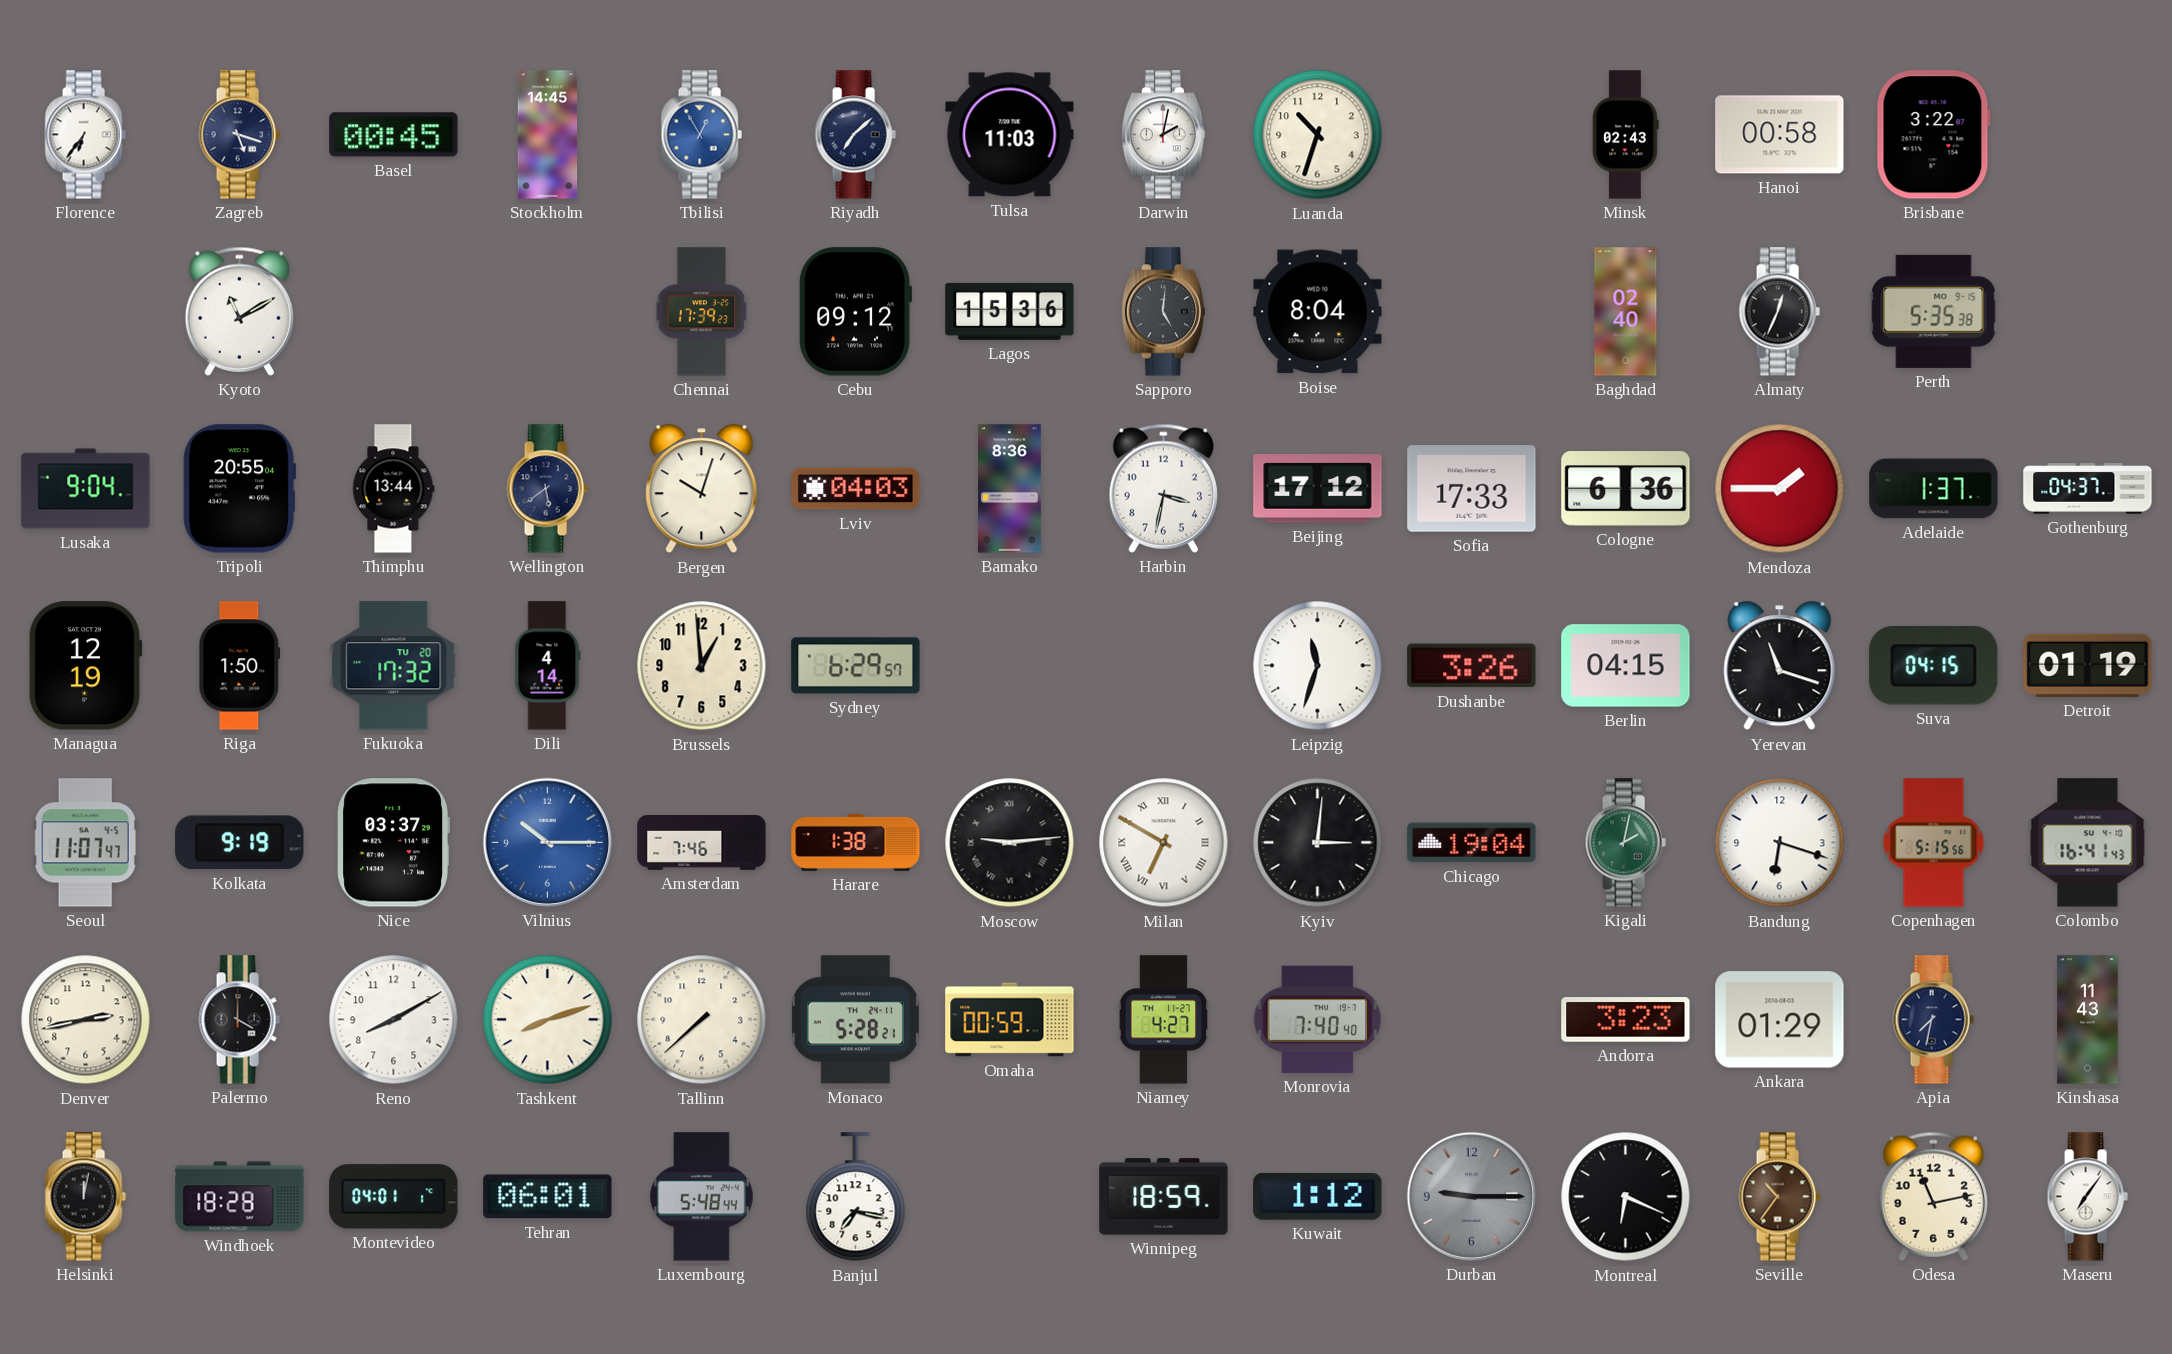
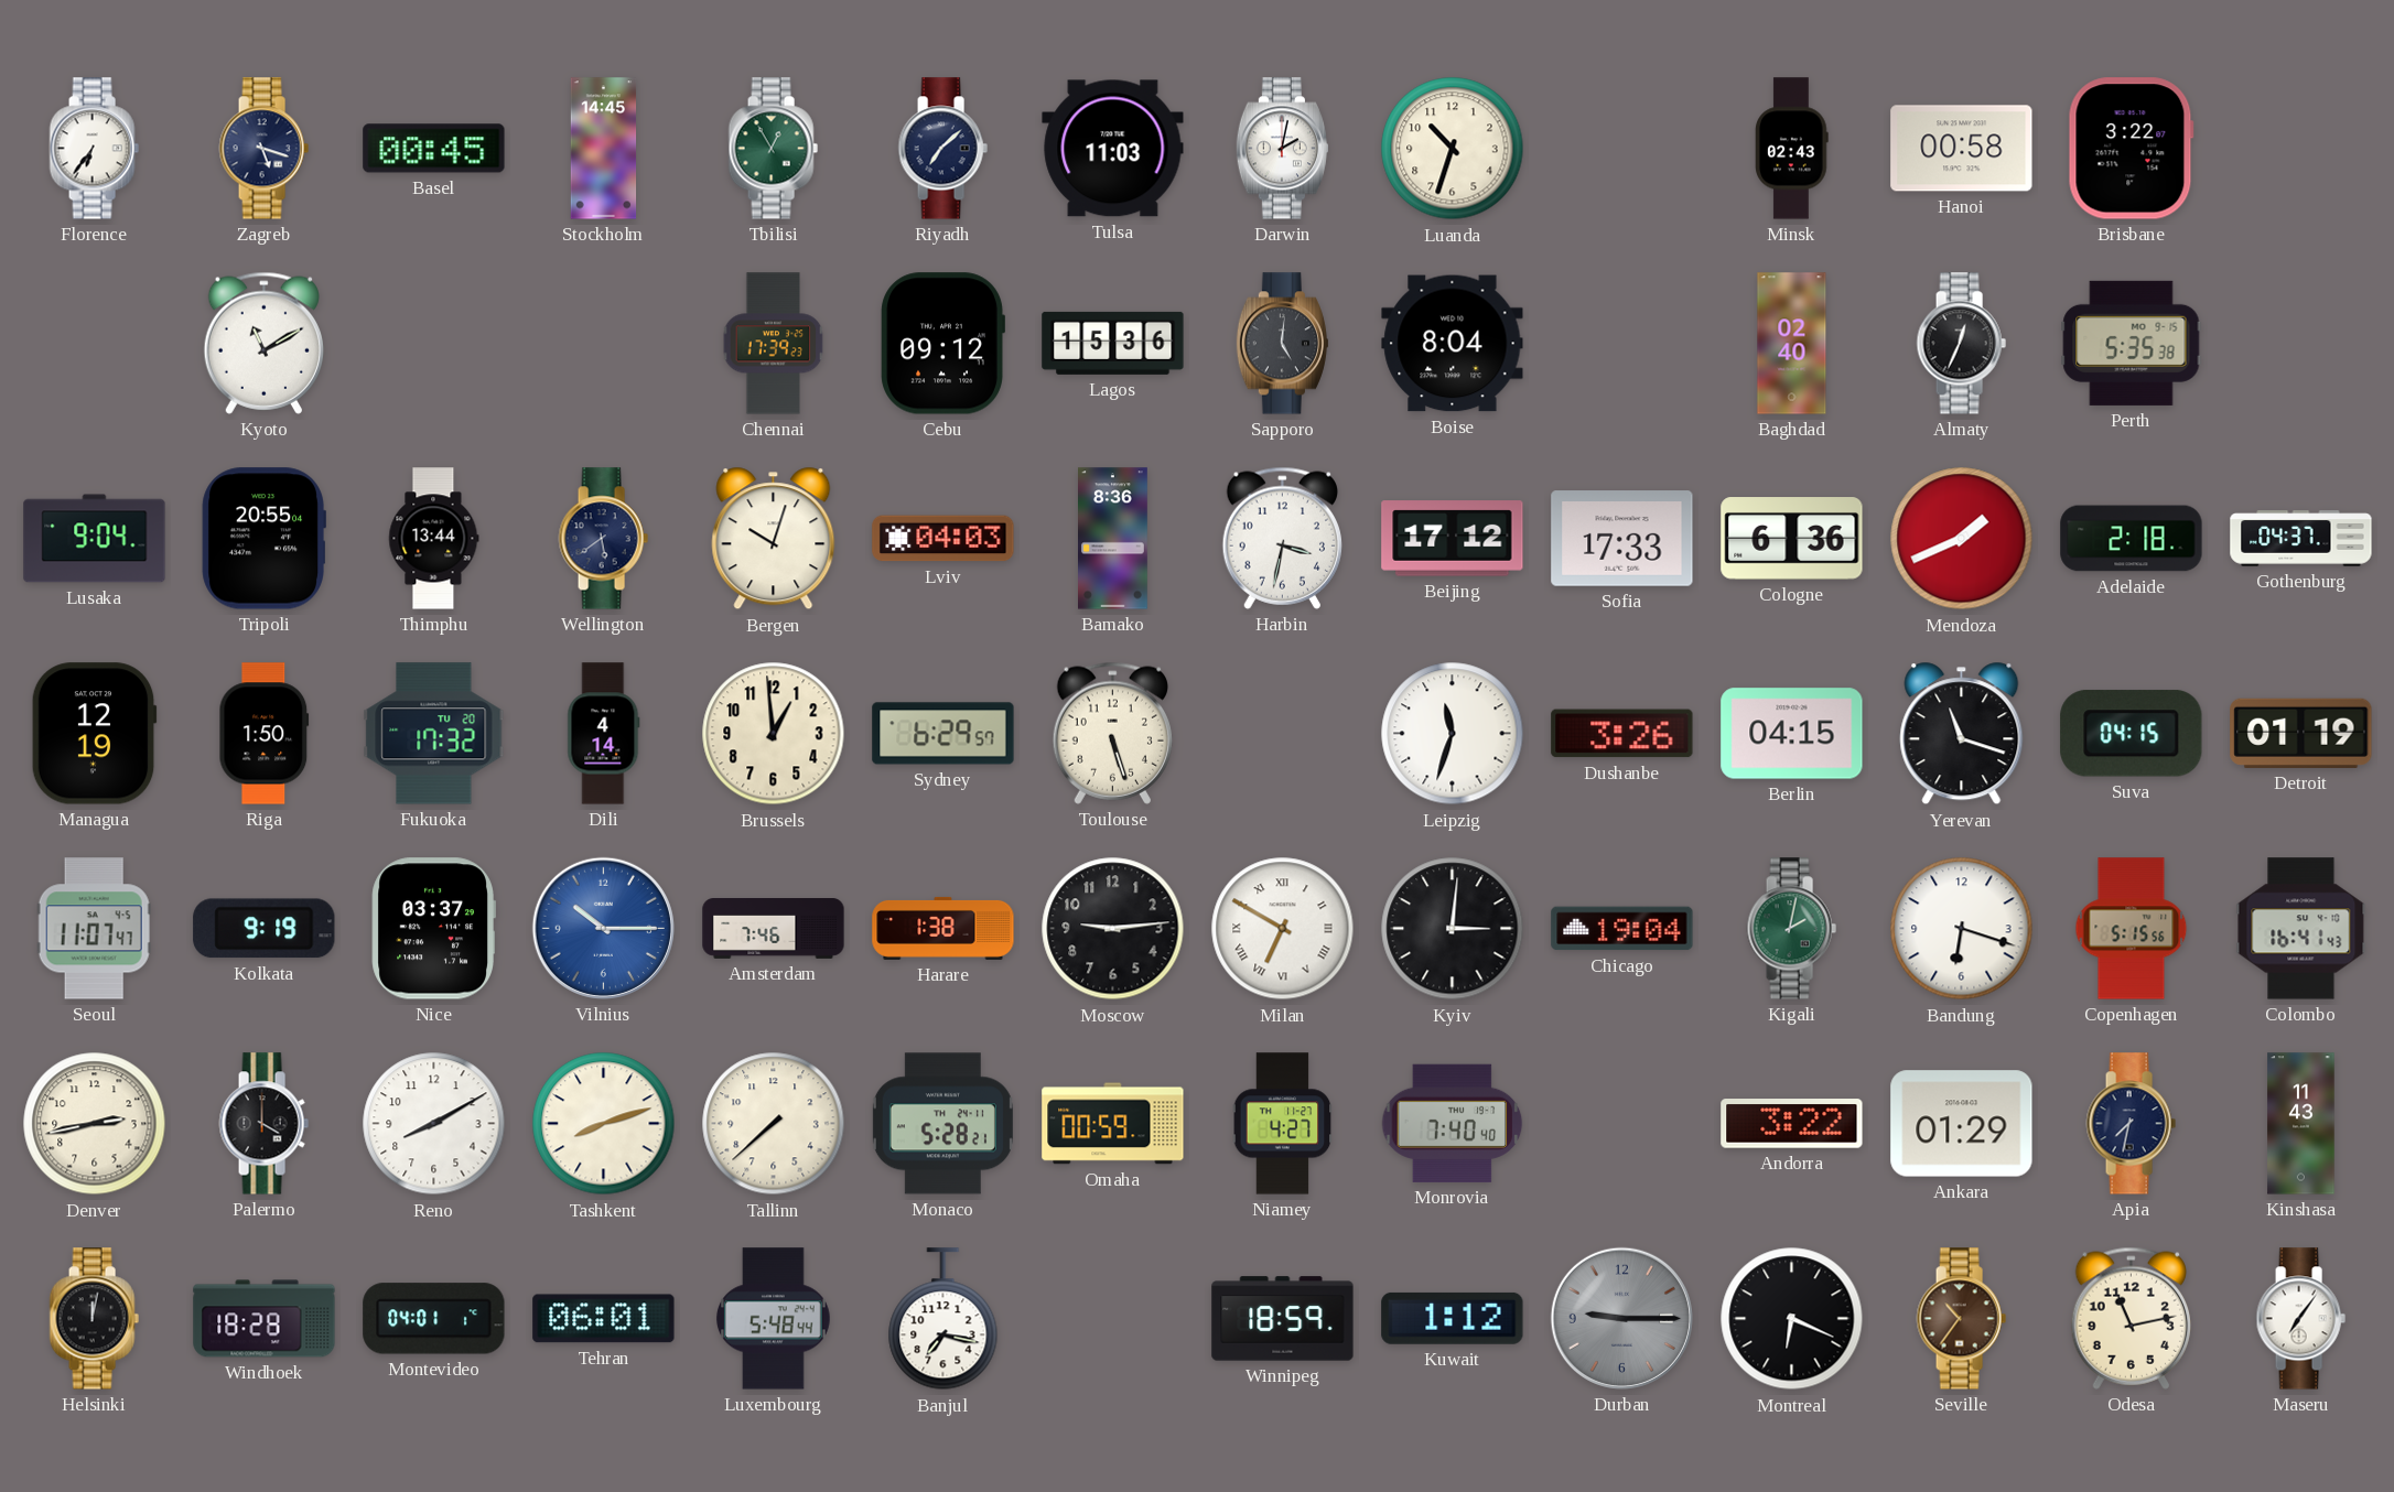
Tbilisi dial: blue -> green
Mendoza: 1:45 -> 1:41
Adelaide: 1:37 -> 2:18
Toulouse: none -> 5:27
Moscow numerals: Roman -> Arabic
Andorra: 3:23 -> 3:22
